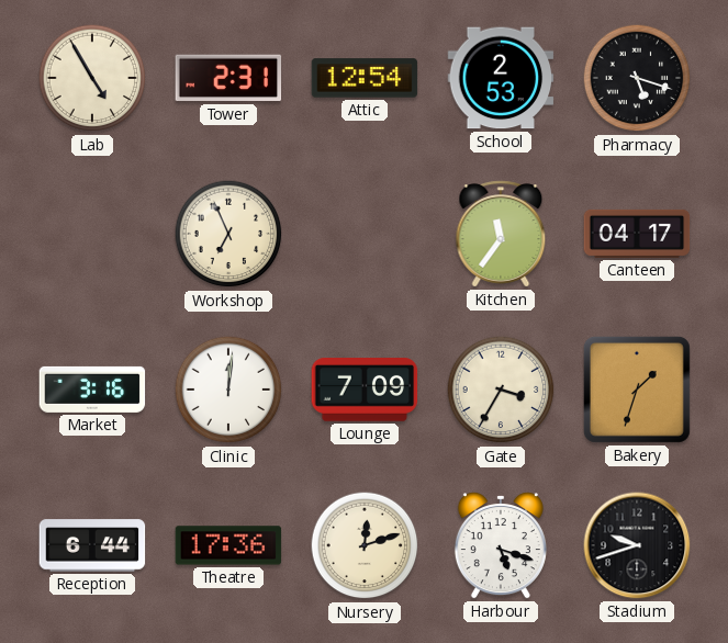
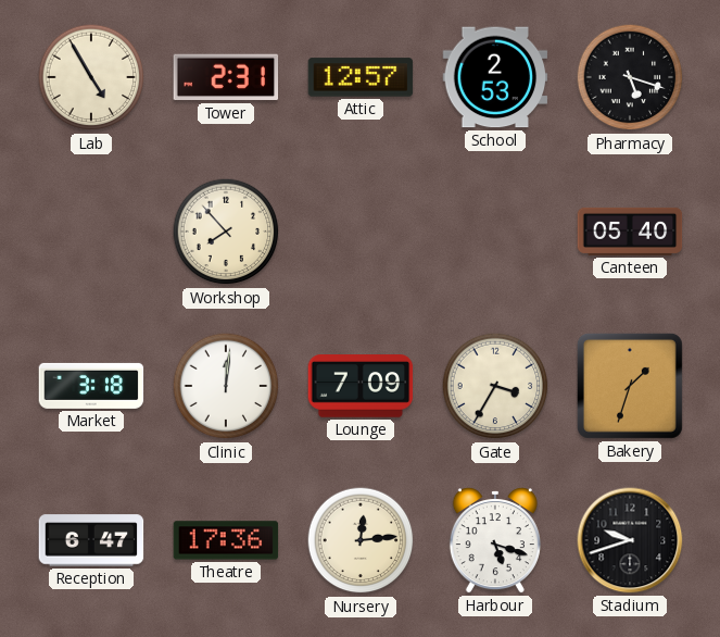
Attic: 12:54 -> 12:57
Workshop: 6:56 -> 7:53
Kitchen: 11:36 -> none
Canteen: 04:17 -> 05:40
Market: 3:16 -> 3:18
Reception: 6:44 -> 6:47
Nursery: 12:12 -> 12:14
